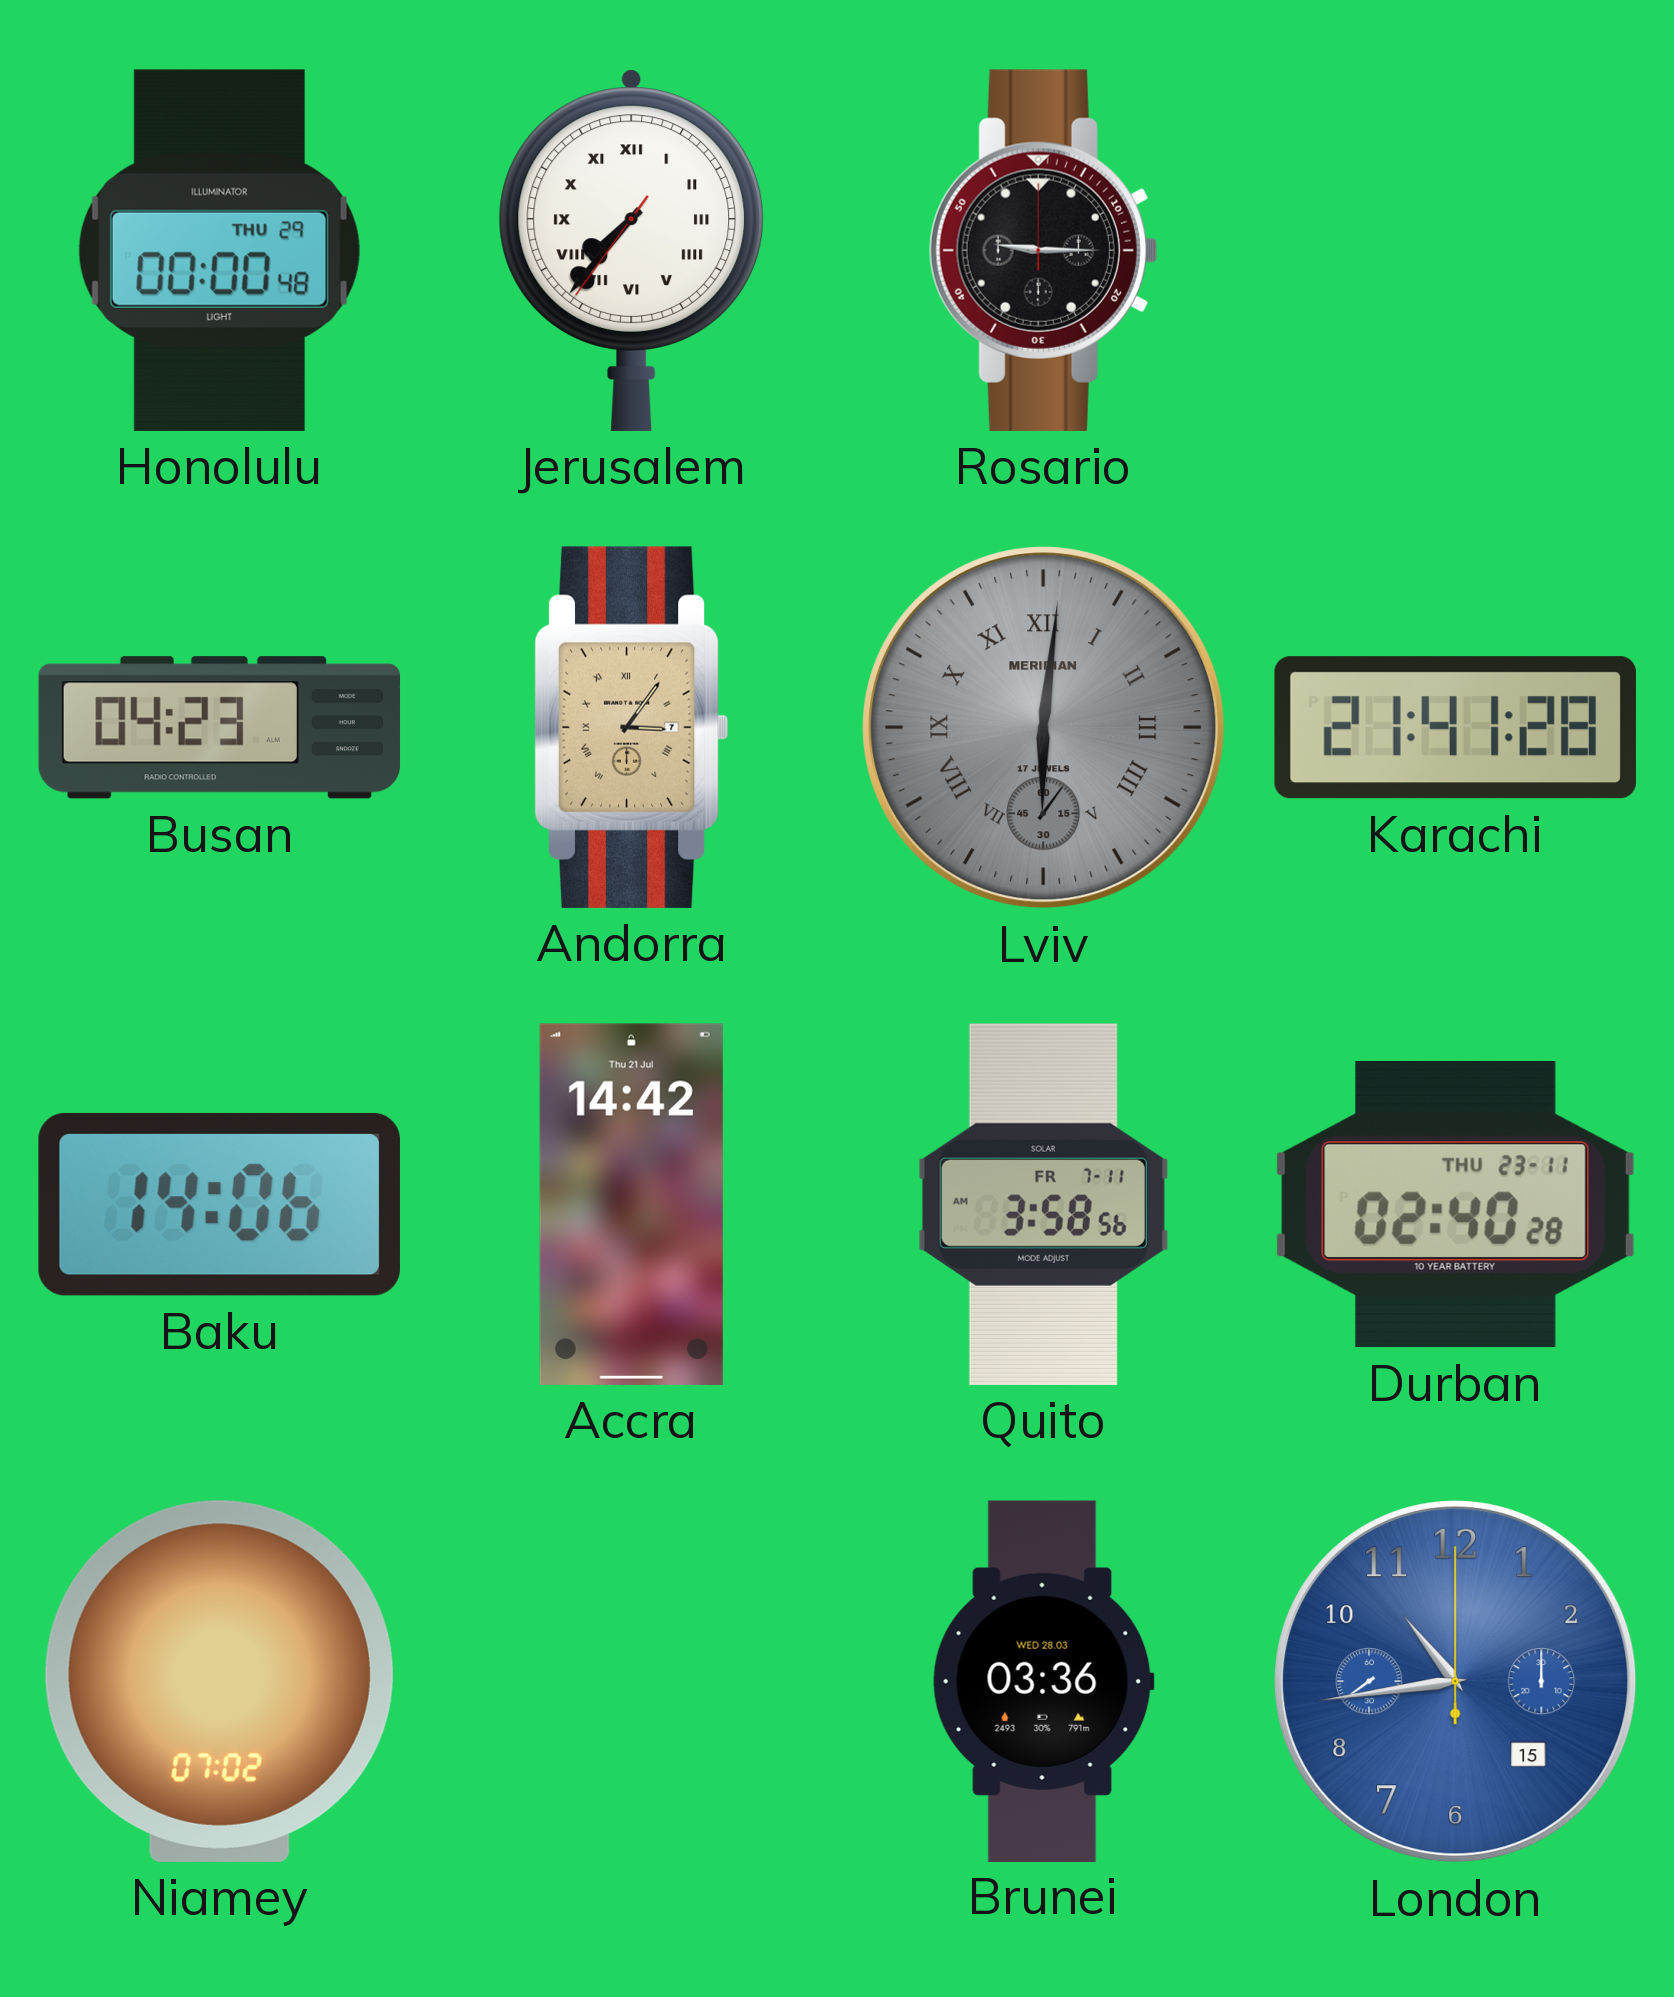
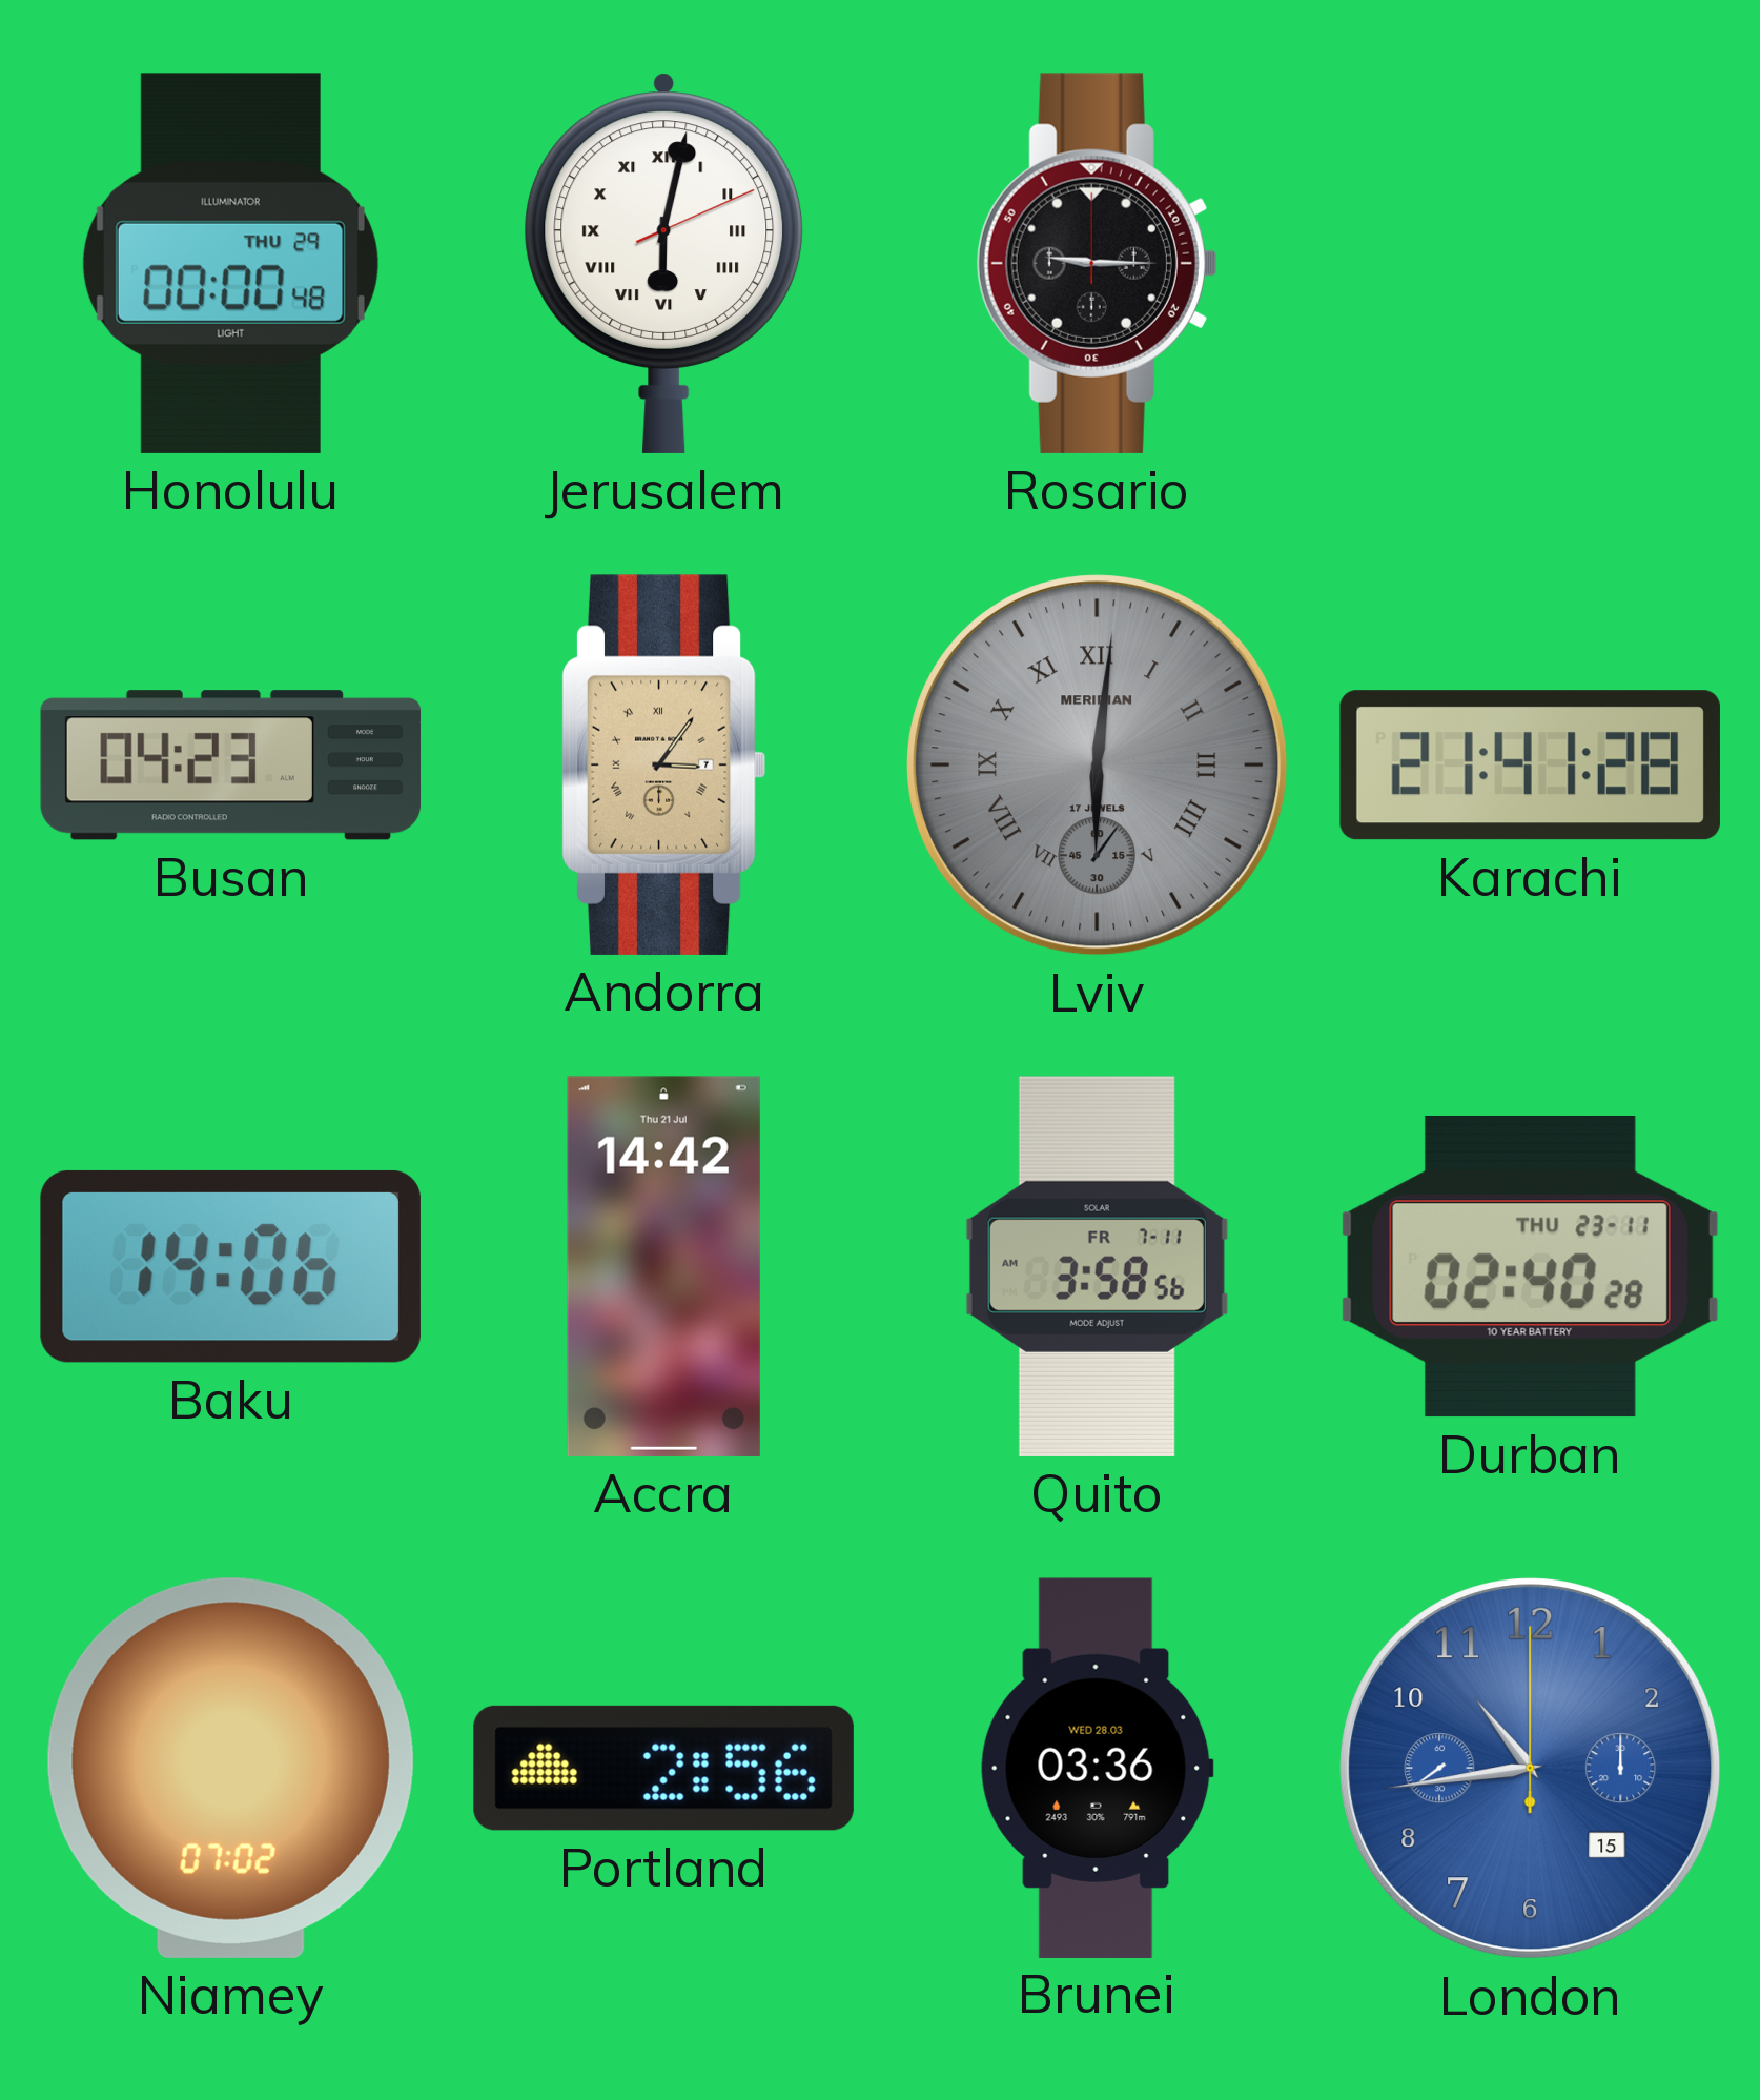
Jerusalem: 7:36 -> 6:02
Portland: none -> 2:56
